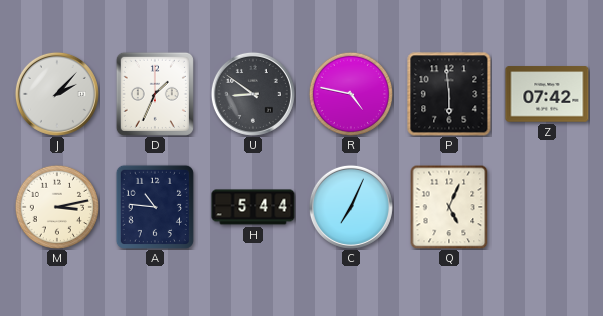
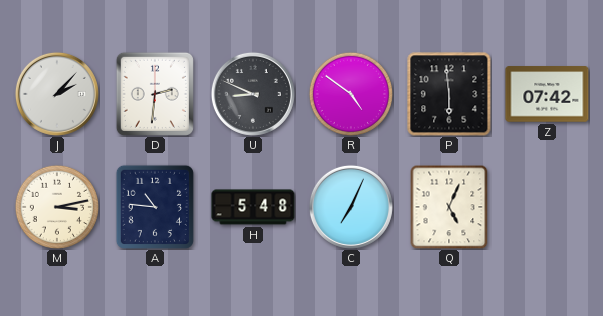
D: 1:34 -> 2:31
U: 8:51 -> 8:49
R: 4:47 -> 4:51
H: 5:44 -> 5:48
